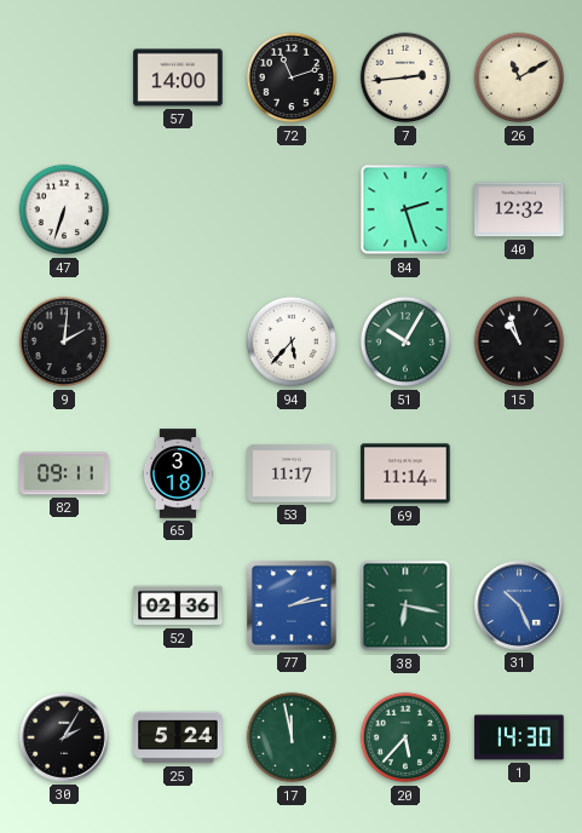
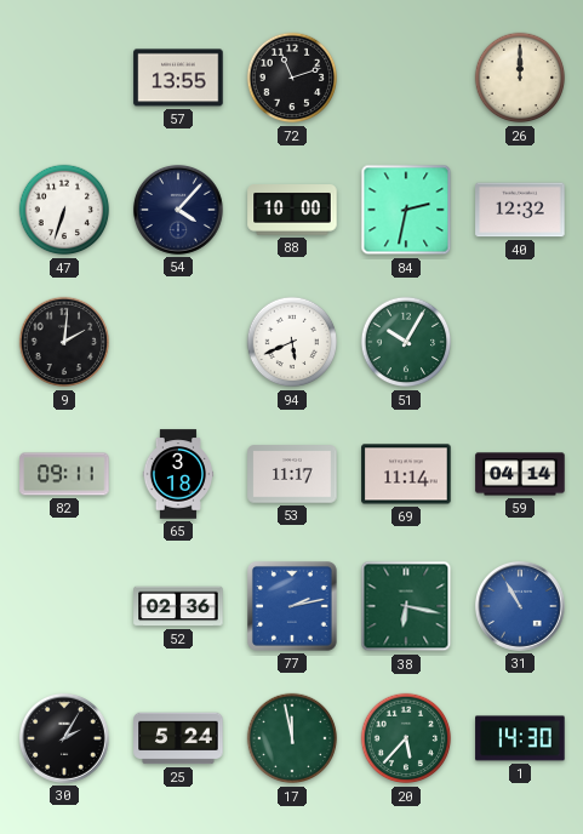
57: 14:00 -> 13:55
7: 2:44 -> none
26: 11:10 -> 12:00
54: none -> 4:07
88: none -> 10:00
84: 2:27 -> 2:32
94: 5:37 -> 5:41
15: 10:57 -> none
59: none -> 04:14
31: 10:26 -> 10:55
